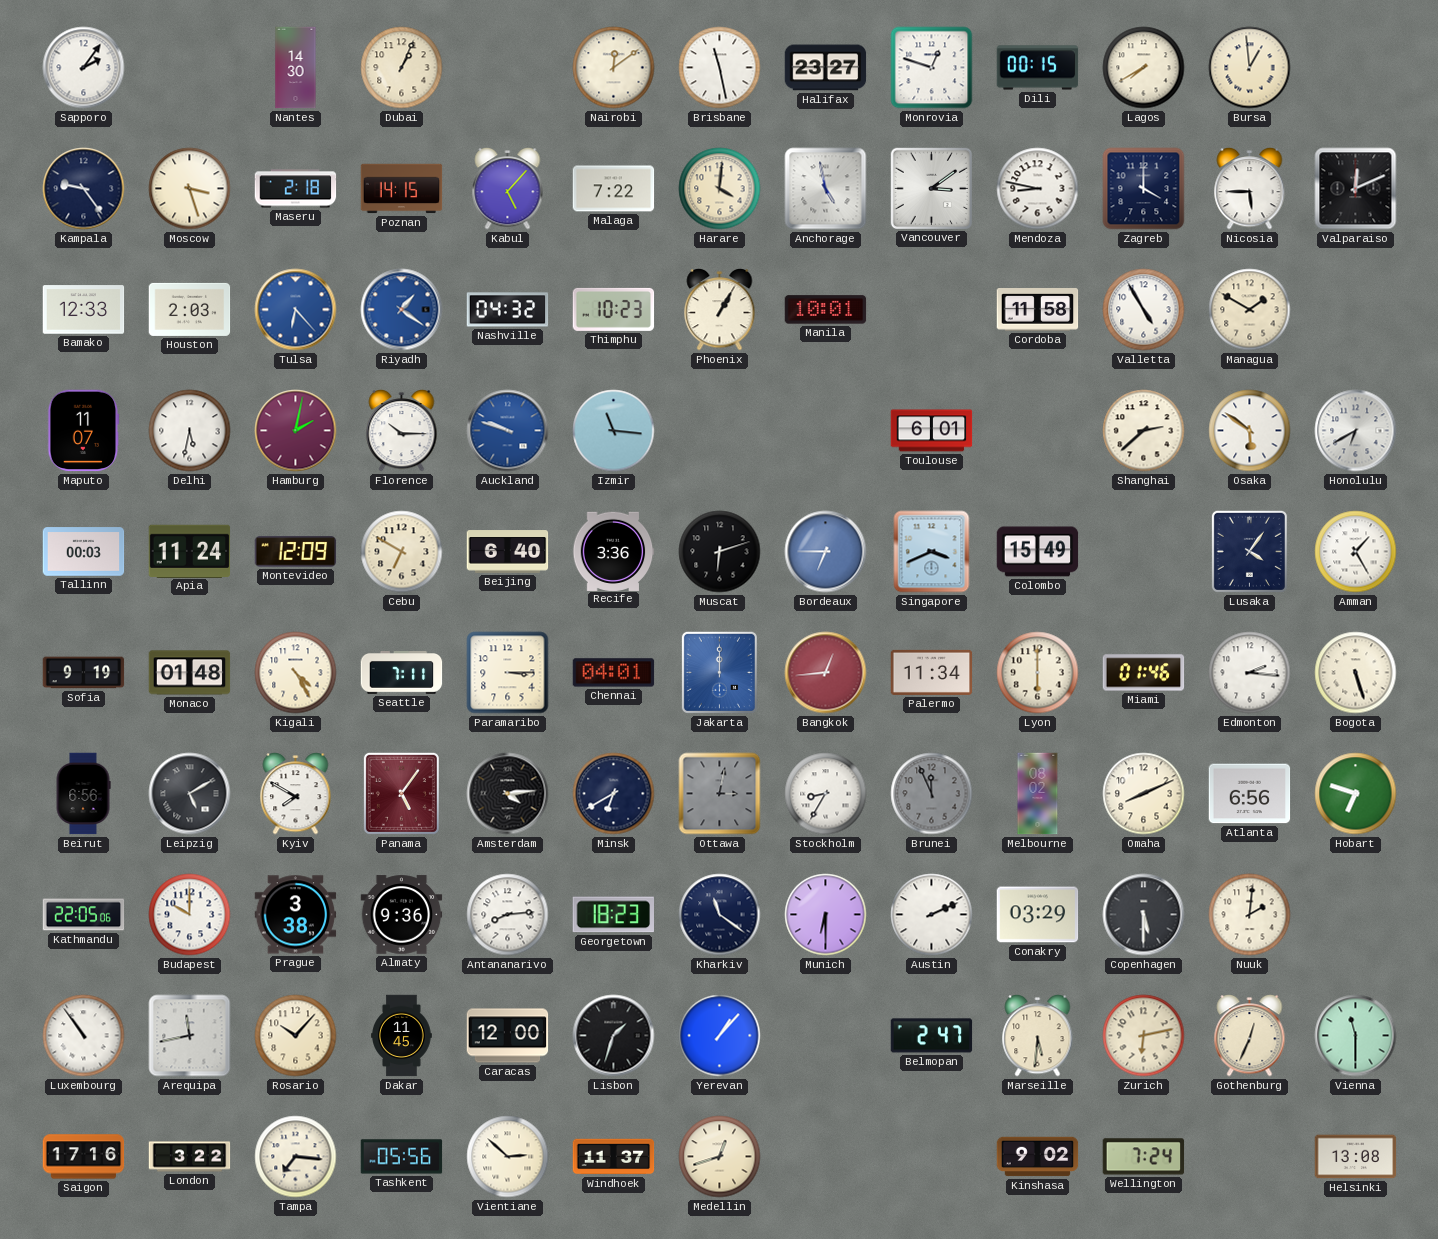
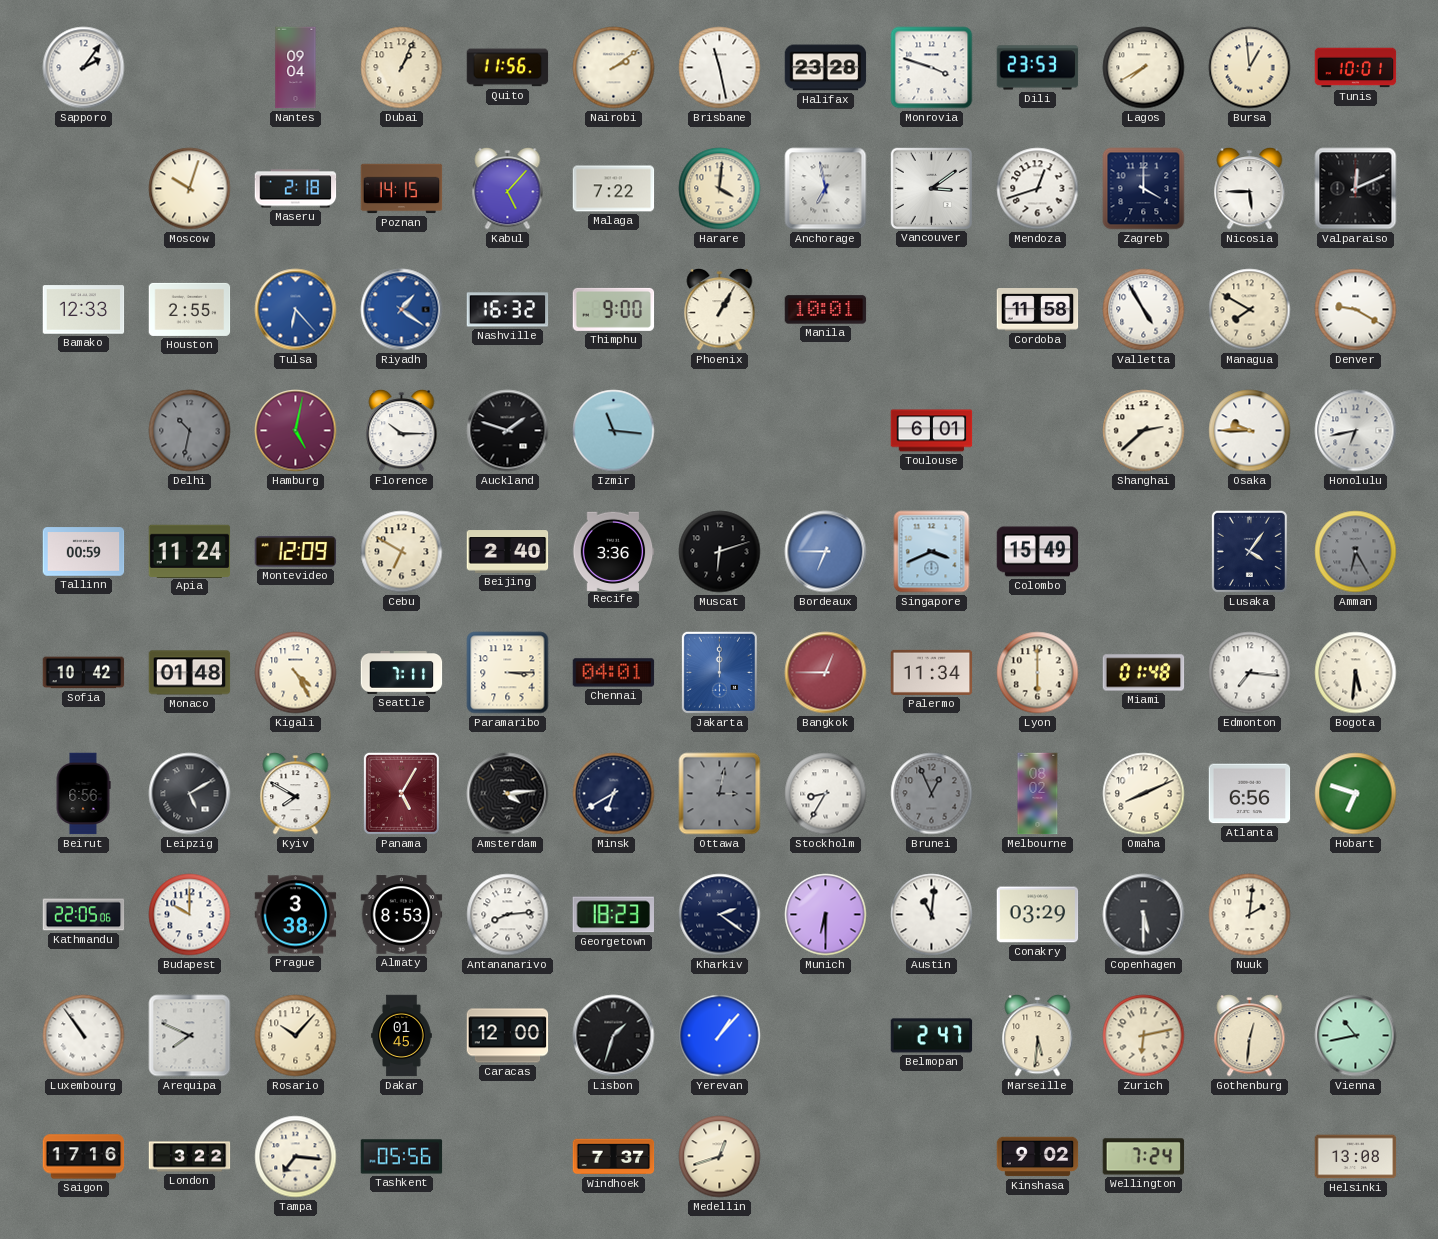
Nantes: 14:30 -> 09:04
Quito: none -> 11:56
Nairobi: 12:09 -> 2:09
Halifax: 23:27 -> 23:28
Monrovia: 12:48 -> 3:48
Dili: 00:15 -> 23:53
Tunis: none -> 10:01
Kampala: 9:24 -> none
Moscow: 3:27 -> 10:03
Anchorage: 4:58 -> 6:58
Mendoza: 8:47 -> 12:42
Houston: 2:03 -> 2:55
Nashville: 04:32 -> 16:32
Thimphu: 10:23 -> 9:00
Managua: 1:50 -> 7:50
Denver: none -> 9:20
Maputo: 11:07 -> none
Delhi: 5:32 -> 10:32
Delhi dial: white -> grey
Hamburg: 2:02 -> 5:02
Auckland: 9:48 -> 1:48
Auckland dial: blue -> black
Osaka: 5:51 -> 9:45
Honolulu: 6:40 -> 6:43
Tallinn: 00:03 -> 00:59
Beijing: 6:40 -> 2:40
Amman: 1:25 -> 6:25
Amman dial: white -> grey
Sofia: 9:19 -> 10:42
Bangkok: 12:44 -> 12:45
Miami: 01:46 -> 01:48
Edmonton: 2:16 -> 7:16
Bogota: 5:27 -> 5:31
Panama: 5:06 -> 5:05
Brunei: 11:56 -> 12:56
Almaty: 9:36 -> 8:53
Kharkiv: 11:21 -> 2:21
Austin: 2:11 -> 11:01
Arequipa: 11:43 -> 7:49
Dakar: 11:45 -> 01:45
Gothenburg: 12:34 -> 12:31
Vienna: 11:30 -> 10:43
Vientiane: 2:52 -> none
Windhoek: 11:37 -> 7:37
